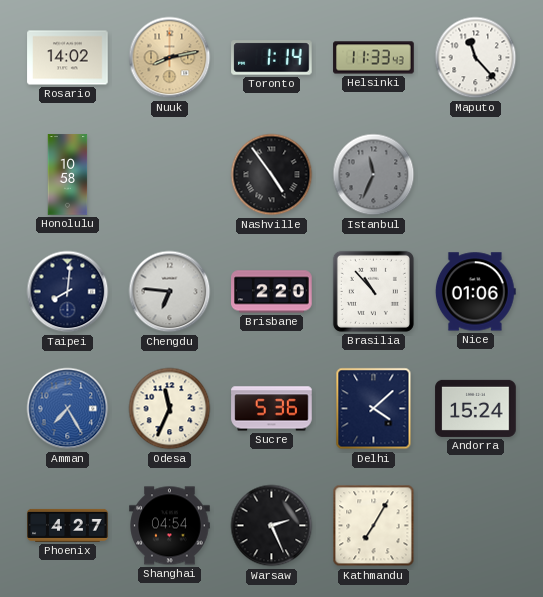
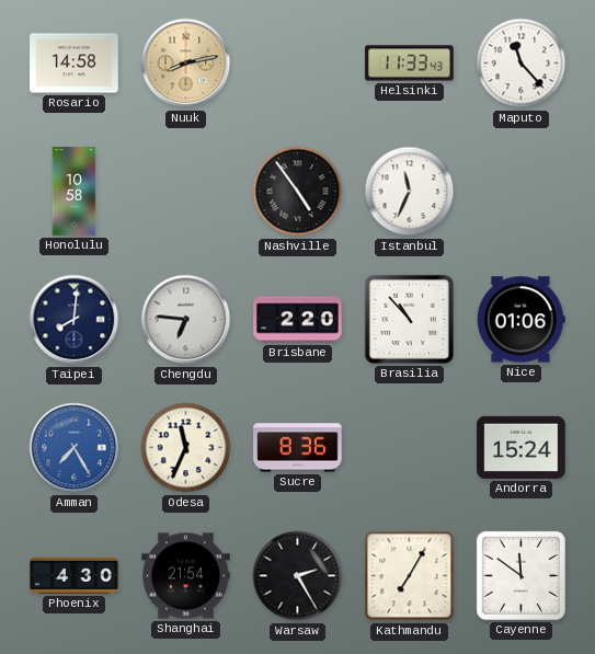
Rosario: 14:02 -> 14:58
Toronto: 1:14 -> none
Istanbul dial: grey -> white
Sucre: 5:36 -> 8:36
Delhi: 4:08 -> none
Phoenix: 4:27 -> 4:30
Shanghai: 04:54 -> 21:54
Warsaw: 2:26 -> 2:25
Cayenne: none -> 11:51
